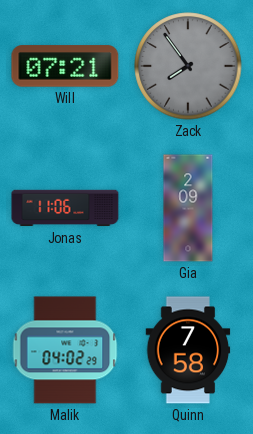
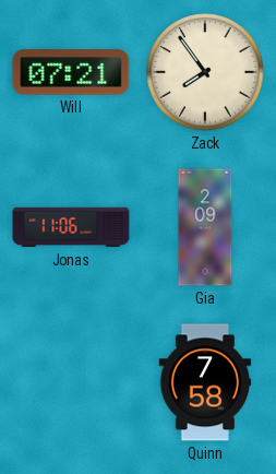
Zack dial: grey -> cream
Malik: 04:02 -> none
